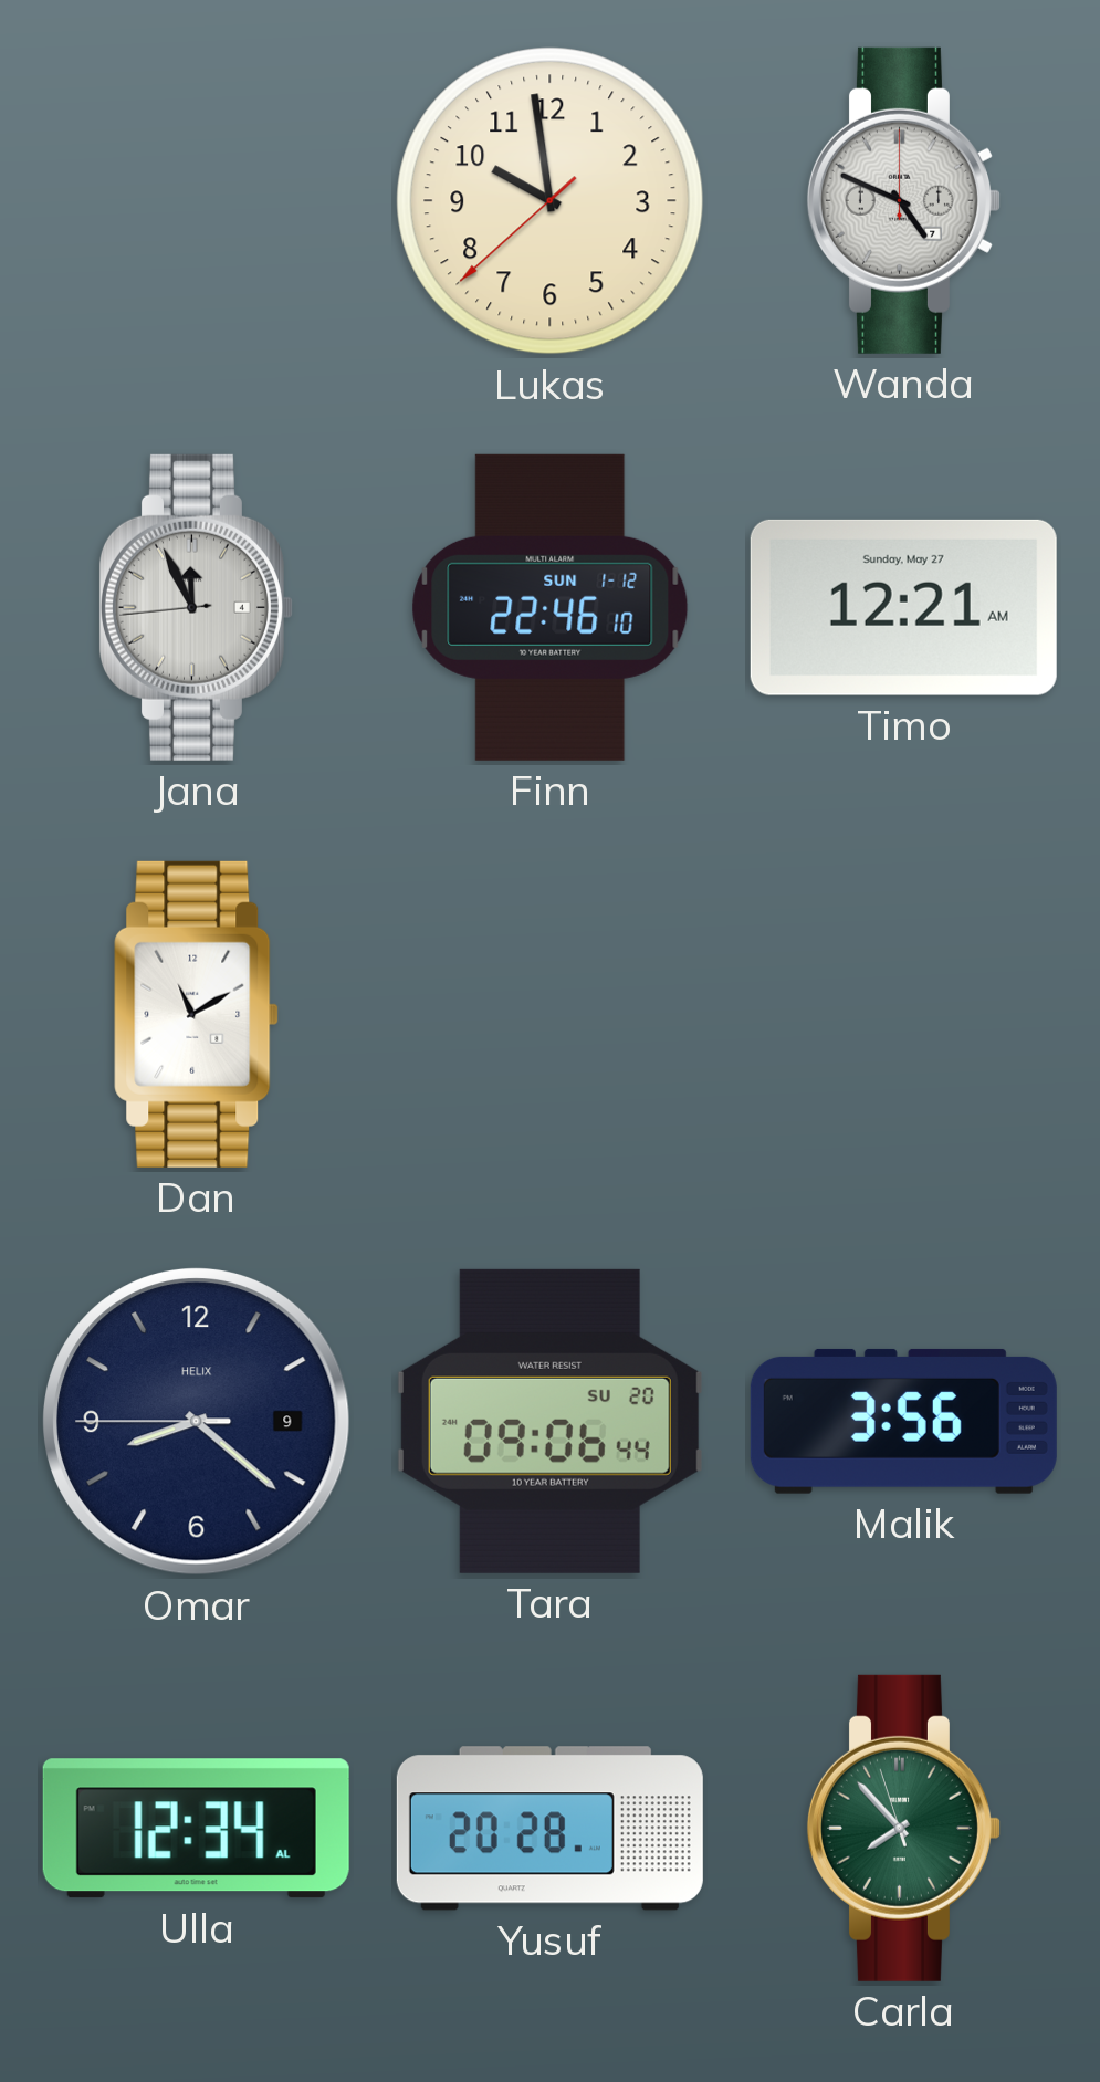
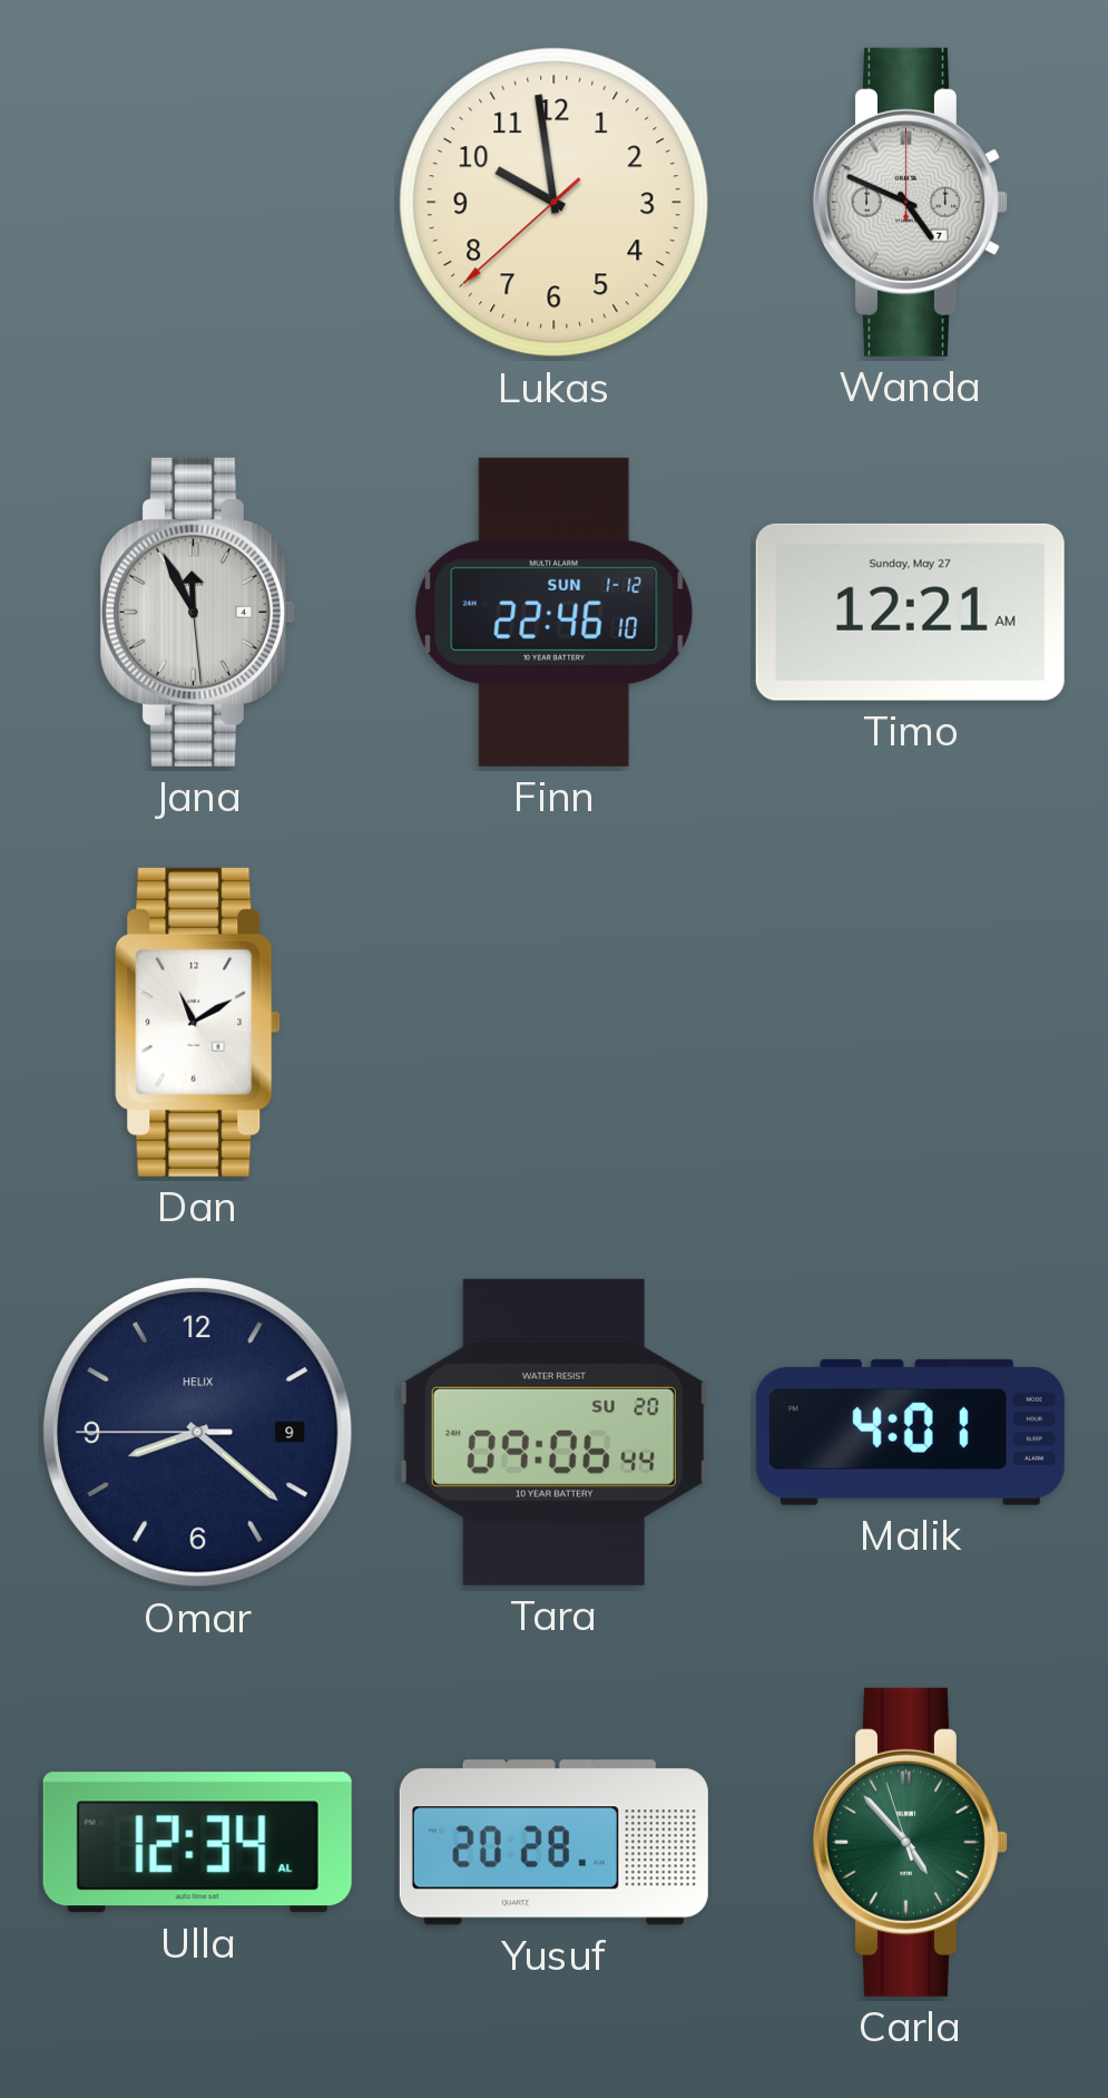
Jana: 11:55:44 -> 11:55:29
Malik: 3:56 -> 4:01
Carla: 7:52 -> 4:52
